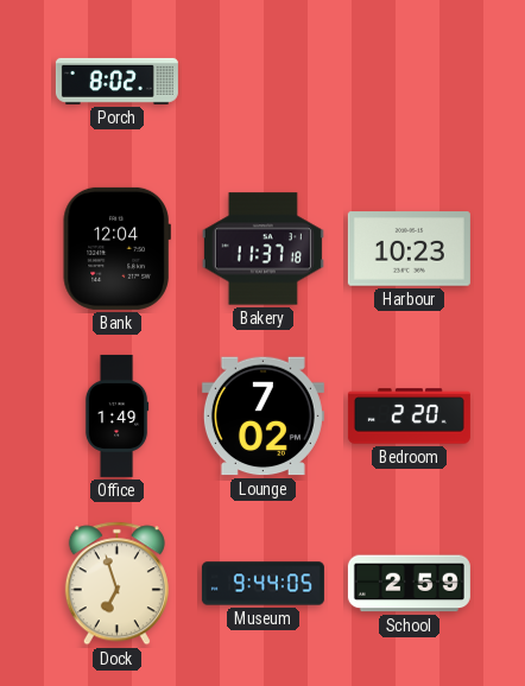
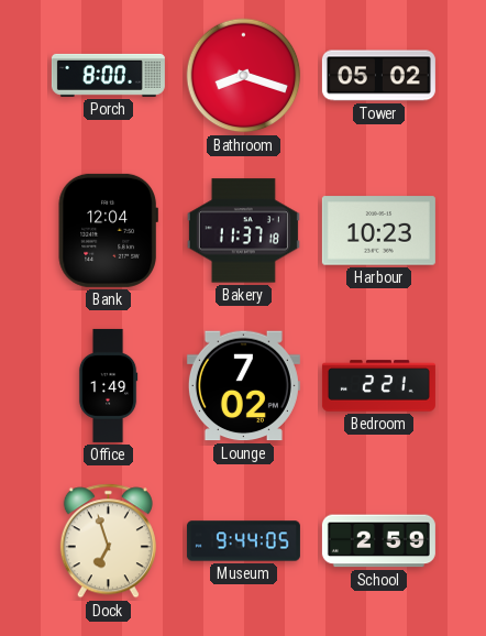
Porch: 8:02 -> 8:00
Bathroom: none -> 8:18
Tower: none -> 05:02
Bedroom: 2:20 -> 2:21
